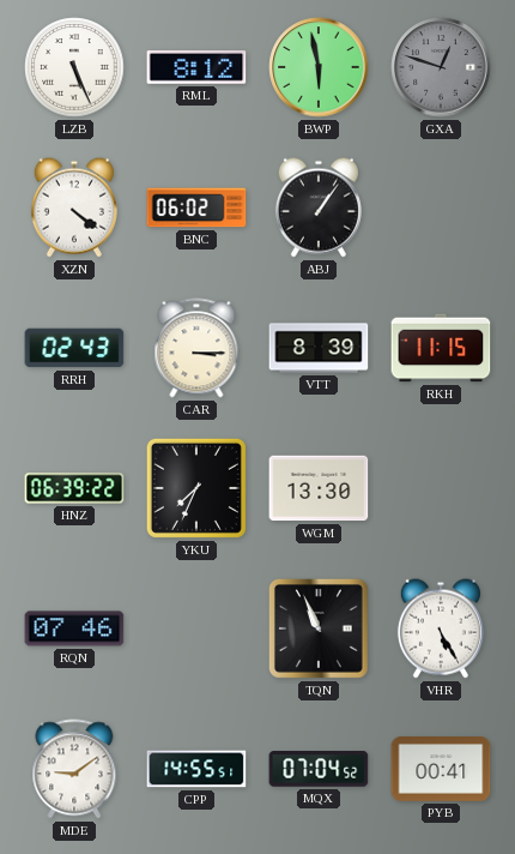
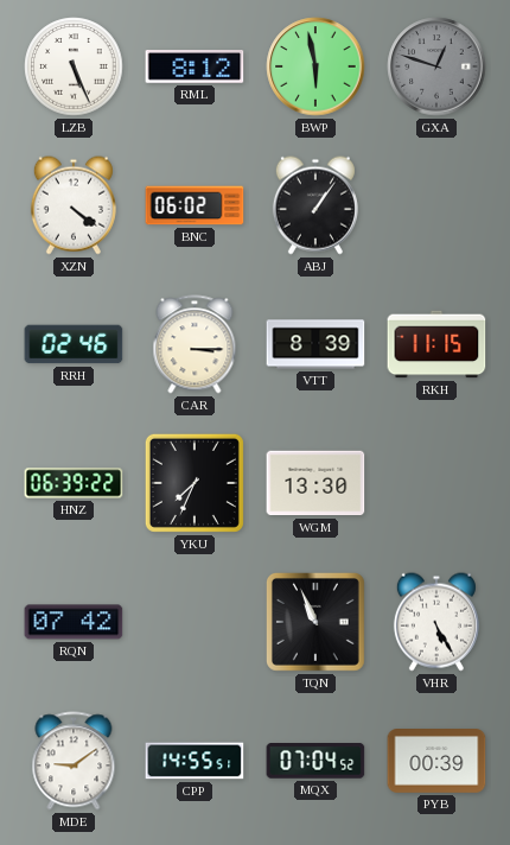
RRH: 02:43 -> 02:46
RQN: 07:46 -> 07:42
PYB: 00:41 -> 00:39
